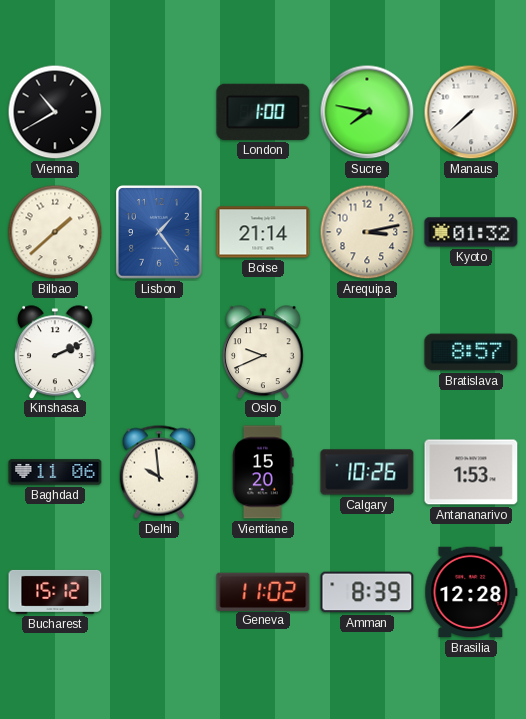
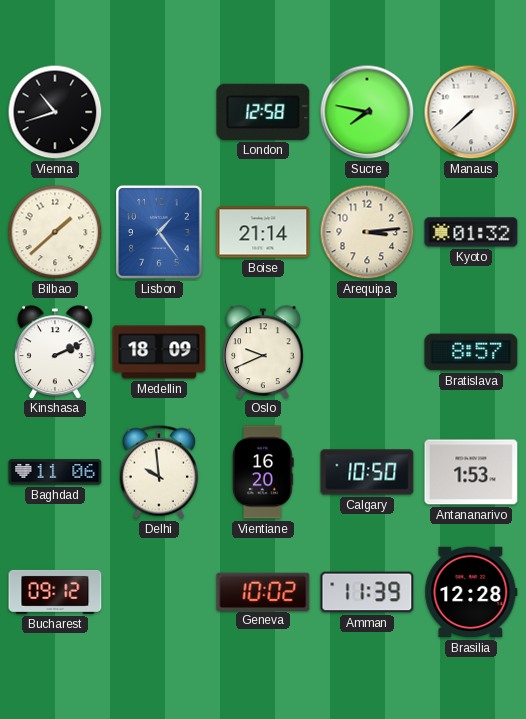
Vienna: 10:40 -> 10:42
London: 1:00 -> 12:58
Arequipa: 3:13 -> 3:14
Medellin: none -> 18:09
Vientiane: 15:20 -> 16:20
Calgary: 10:26 -> 10:50
Bucharest: 15:12 -> 09:12
Geneva: 11:02 -> 10:02
Amman: 8:39 -> 11:39
